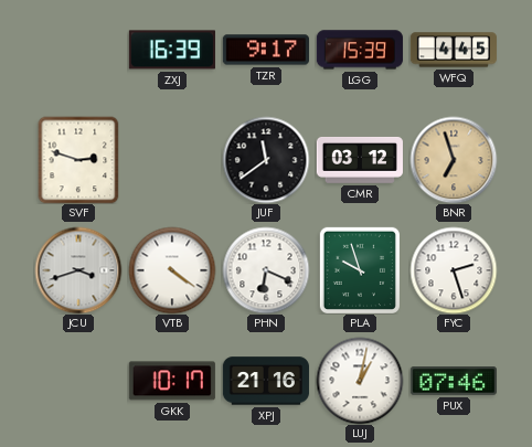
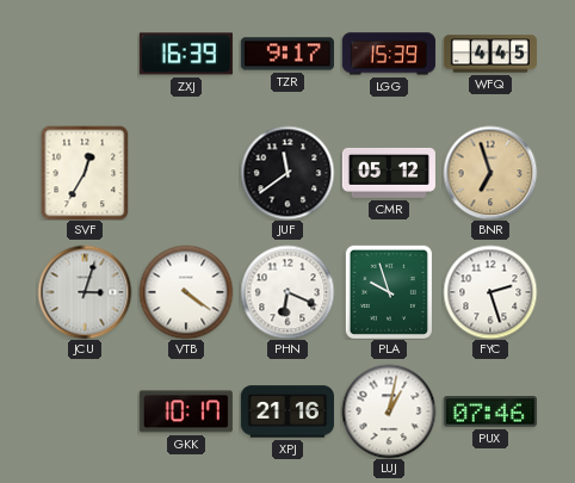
SVF: 2:48 -> 12:35
CMR: 03:12 -> 05:12
JCU: 3:42 -> 3:03
